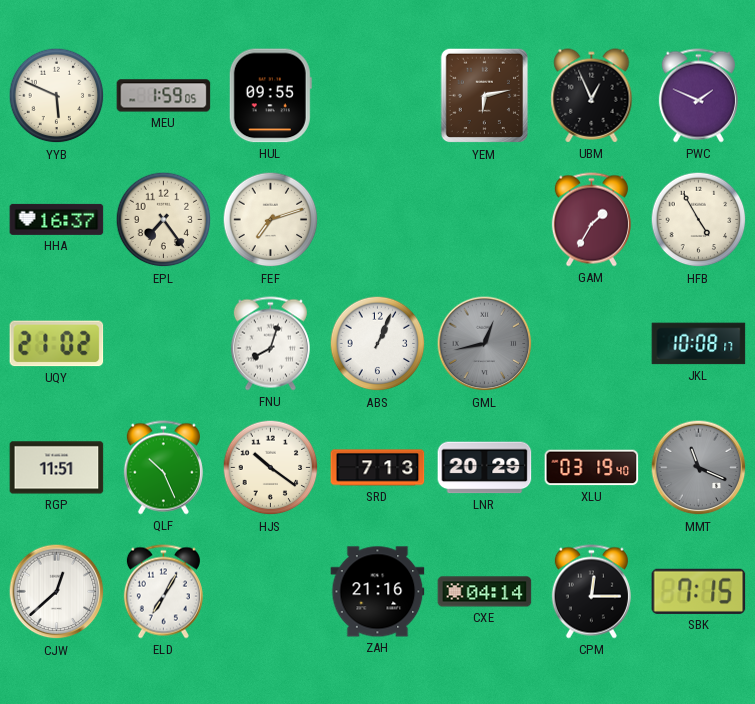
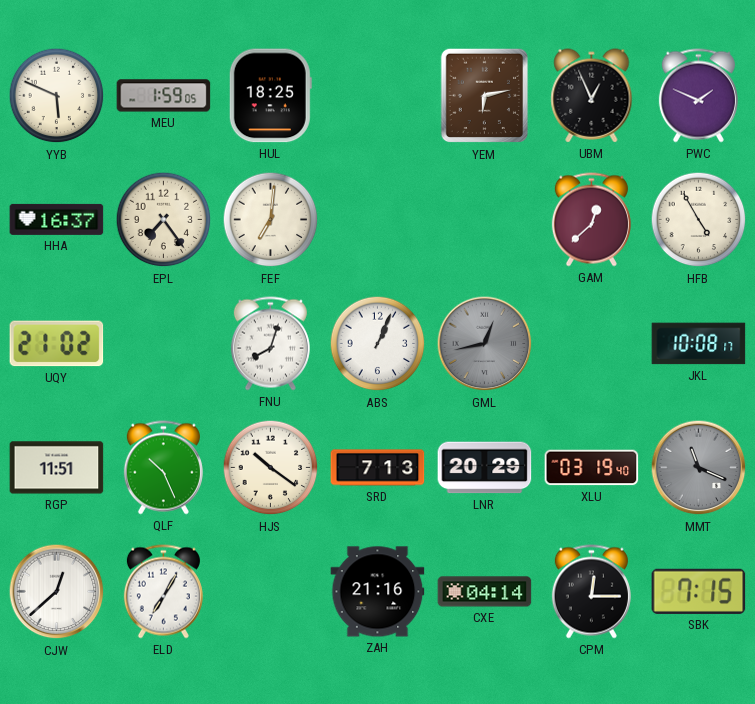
HUL: 09:55 -> 18:25
FEF: 7:12 -> 7:01
GAM: 1:35 -> 12:38
